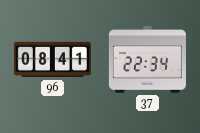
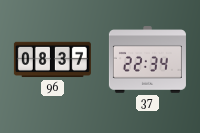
96: 08:41 -> 08:37
